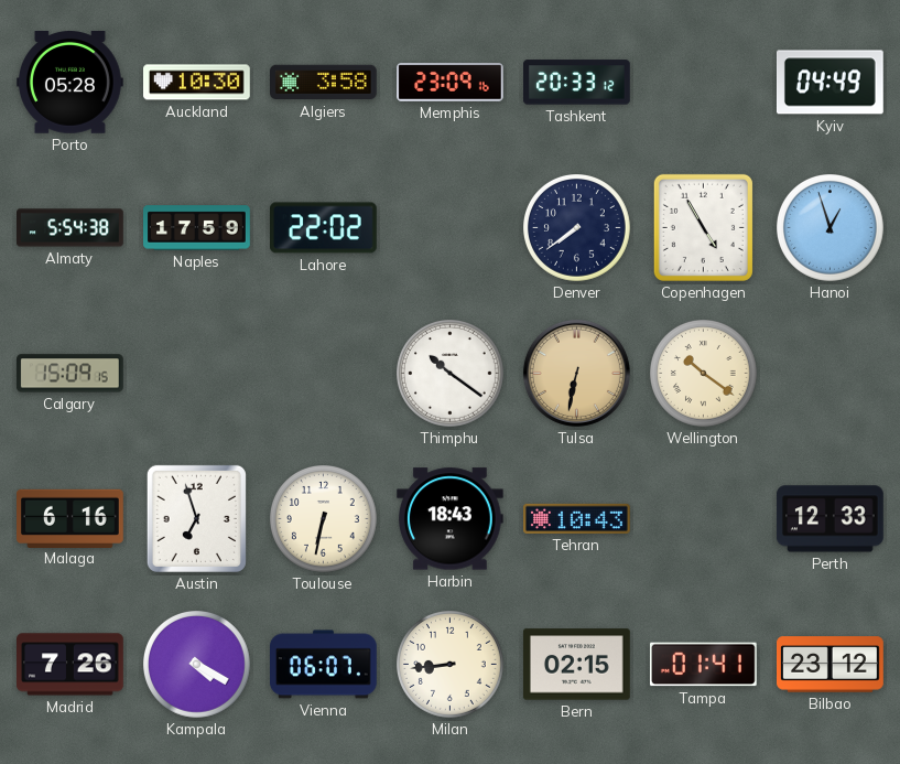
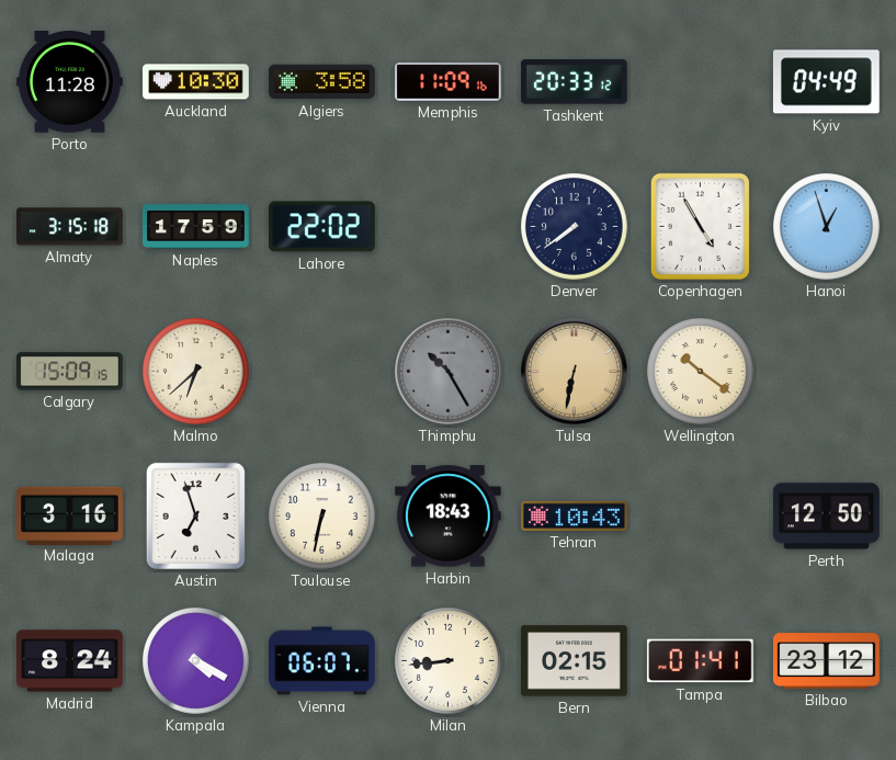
Porto: 05:28 -> 11:28
Memphis: 23:09 -> 11:09
Almaty: 5:54 -> 3:15
Malmo: none -> 6:38
Thimphu: 10:21 -> 10:25
Thimphu dial: white -> grey
Malaga: 6:16 -> 3:16
Perth: 12:33 -> 12:50
Madrid: 7:26 -> 8:24
